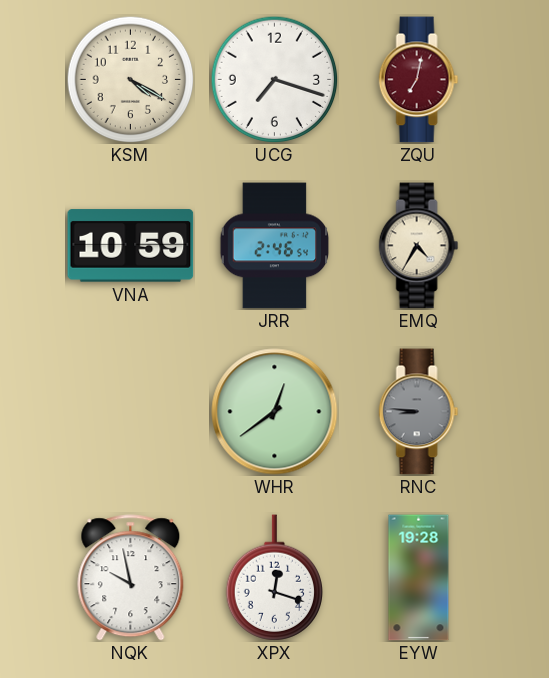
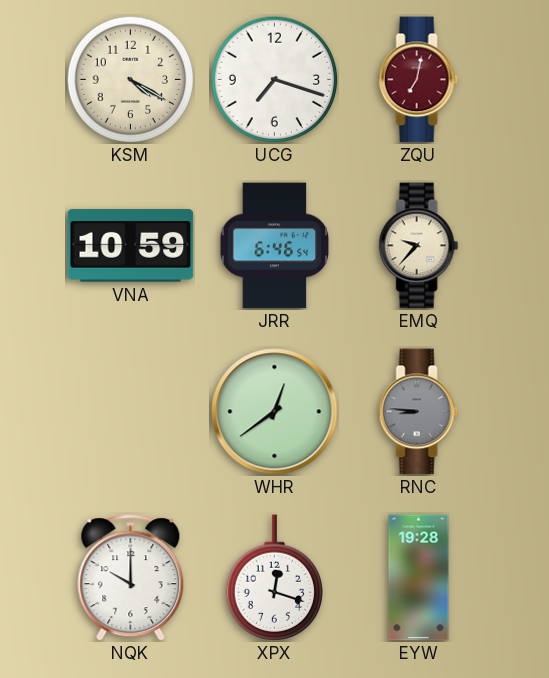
JRR: 2:46 -> 6:46
EMQ: 4:35 -> 9:37
NQK: 9:58 -> 10:00
